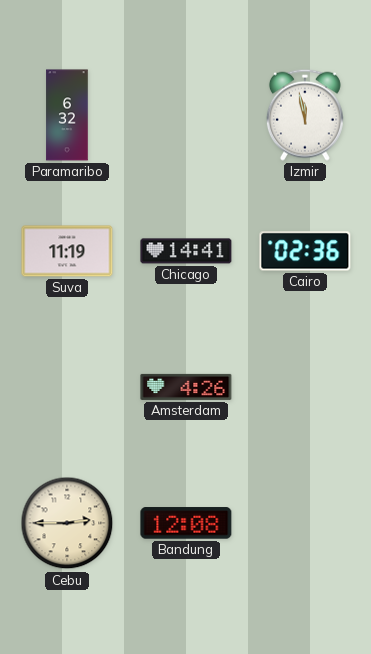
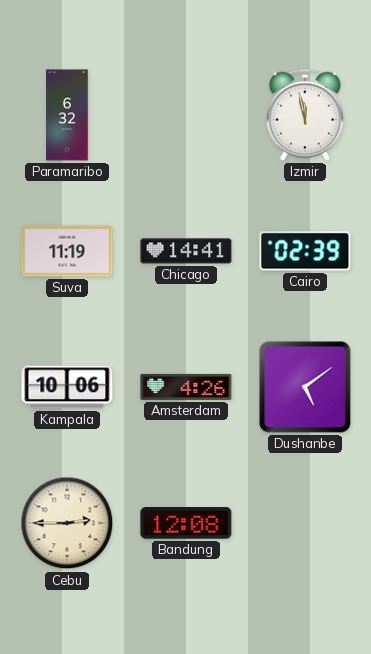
Cairo: 02:36 -> 02:39
Kampala: none -> 10:06
Dushanbe: none -> 5:09
